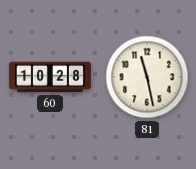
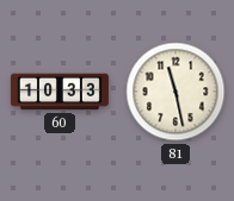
60: 10:28 -> 10:33
